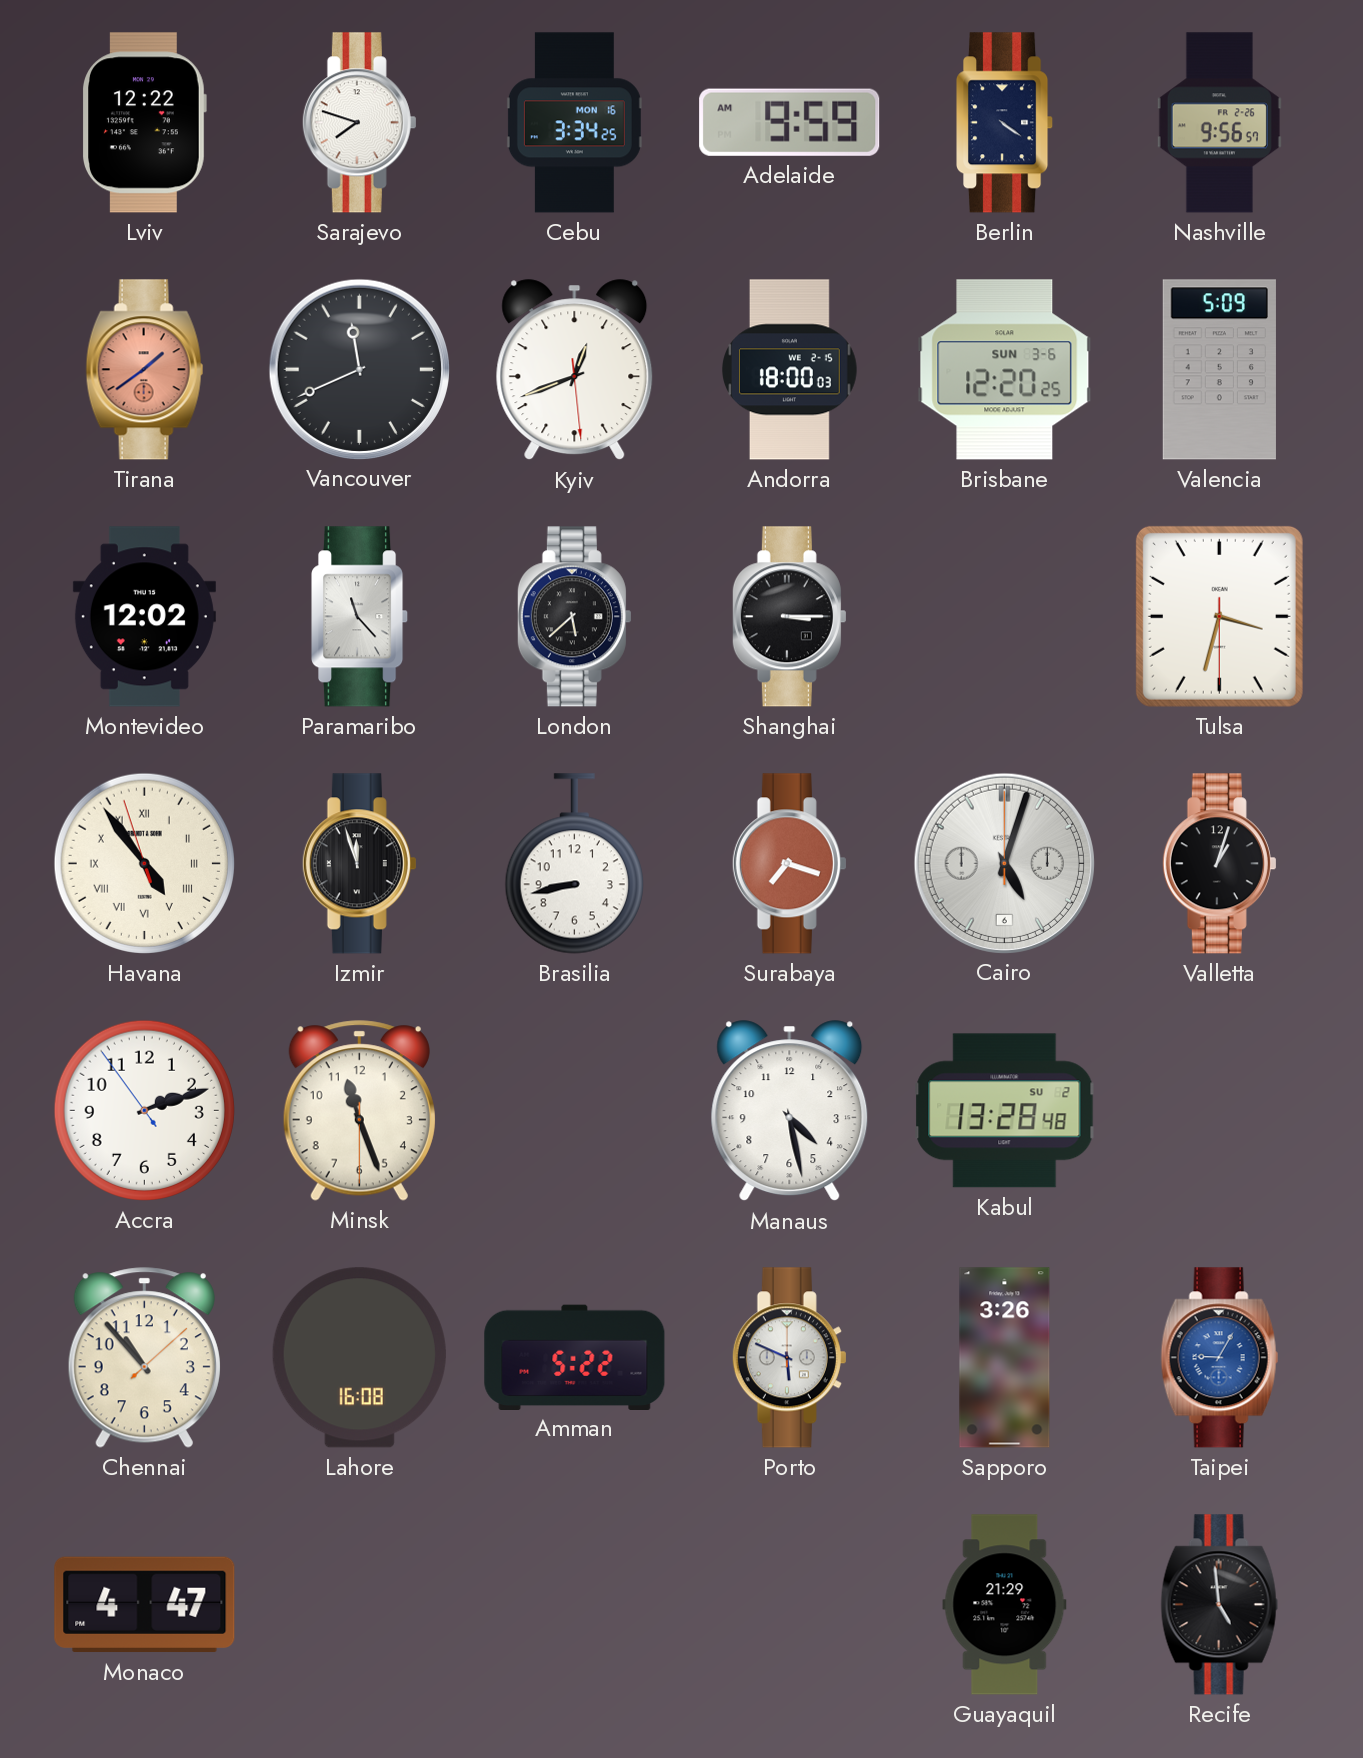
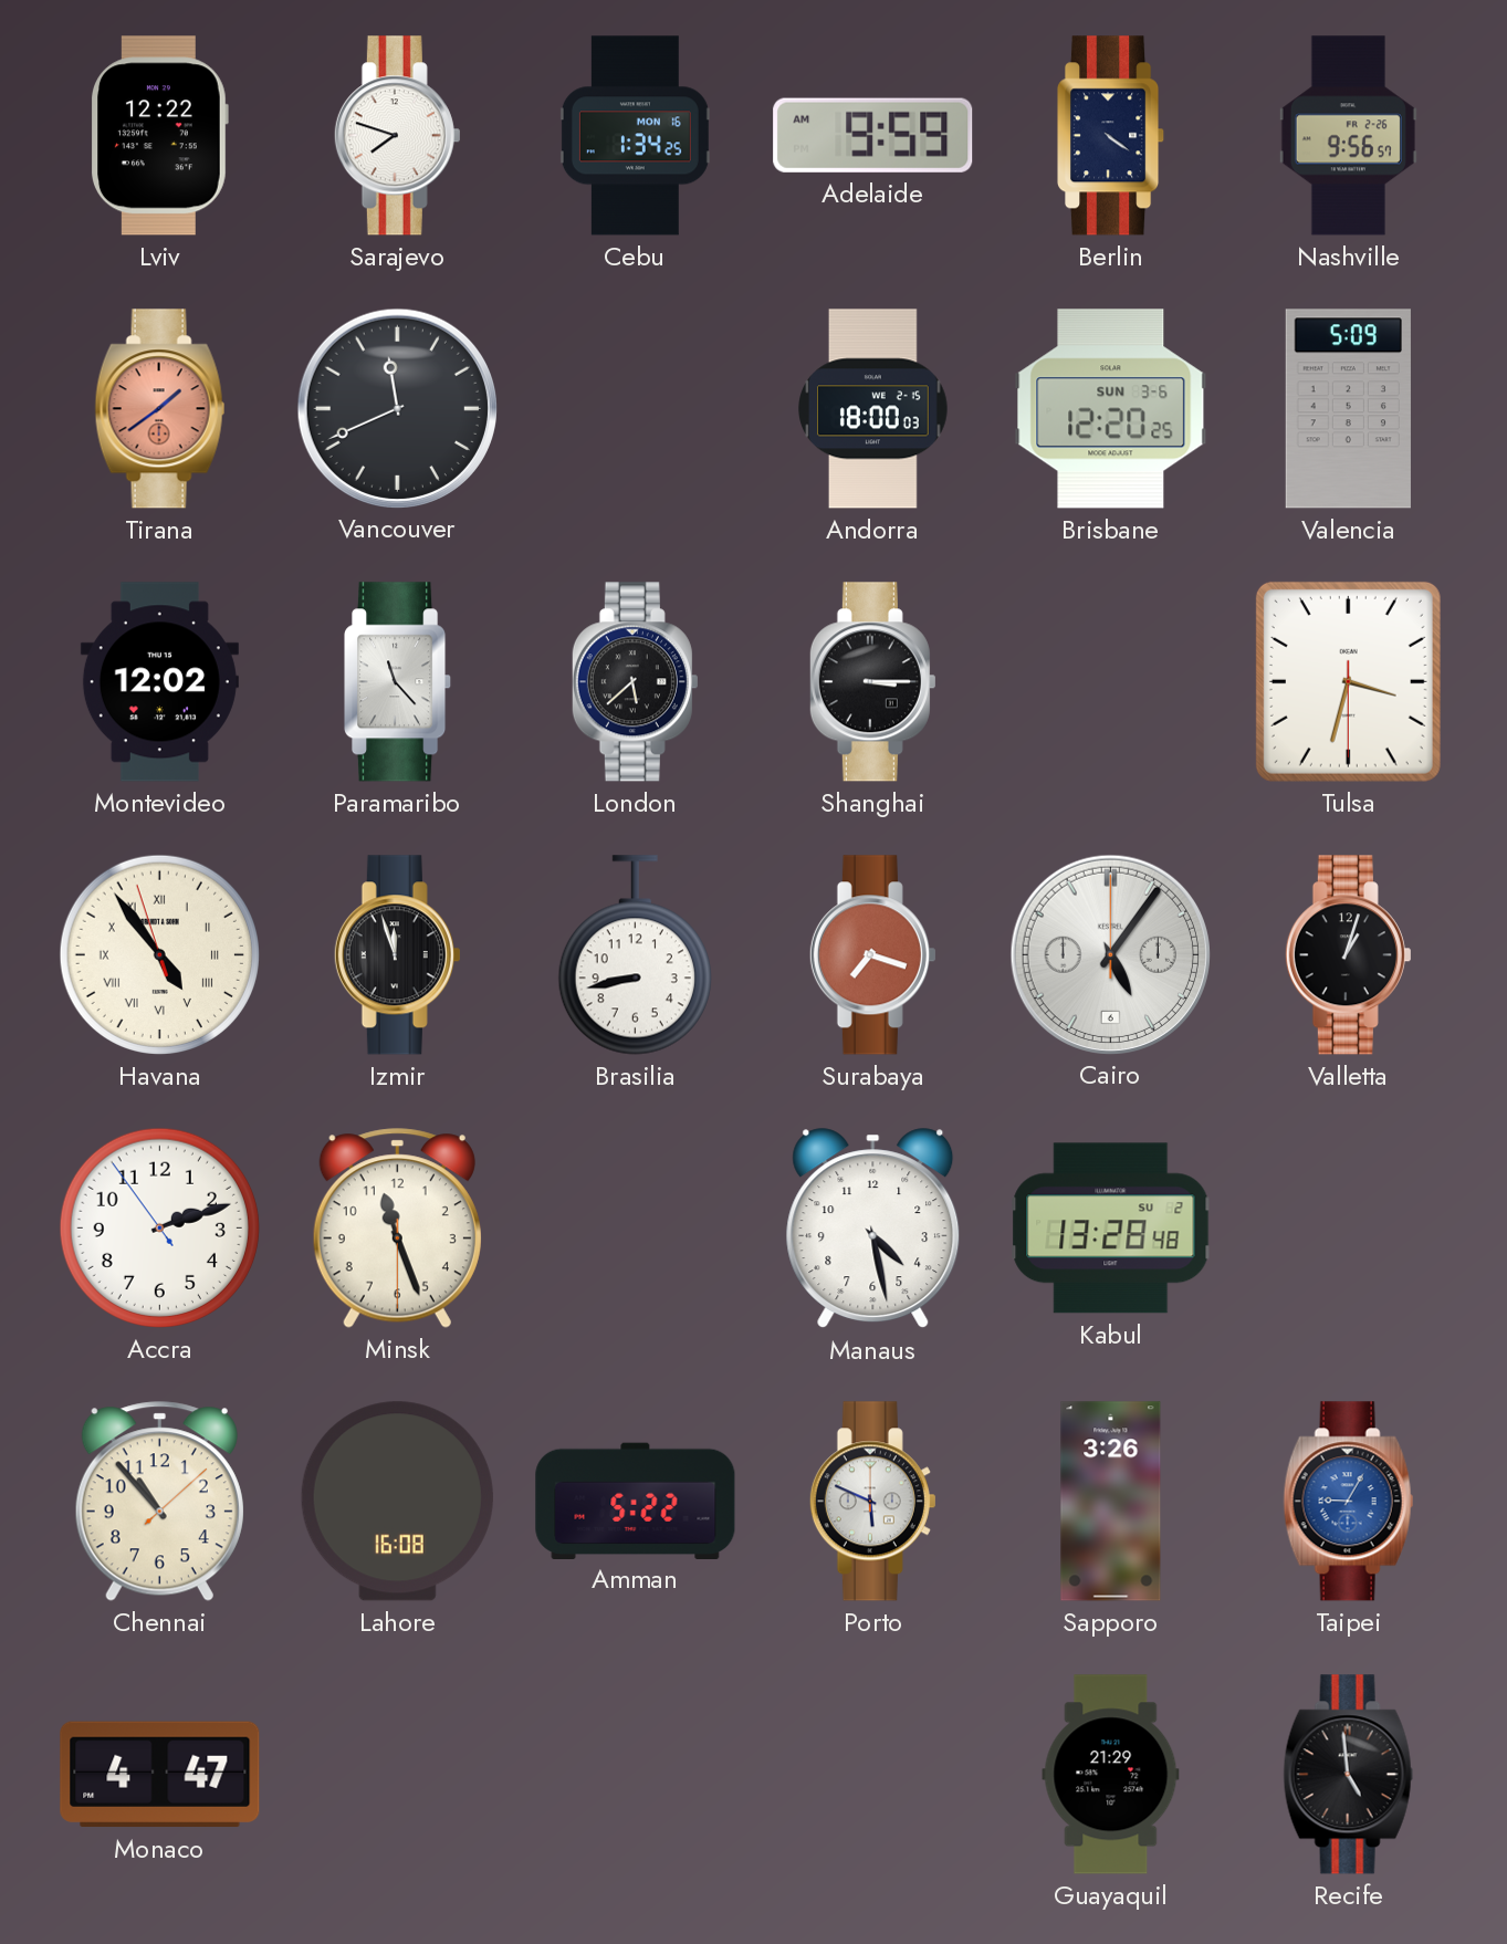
Cebu: 3:34 -> 1:34
Kyiv: 12:41 -> none
Cairo: 5:03 -> 5:06
